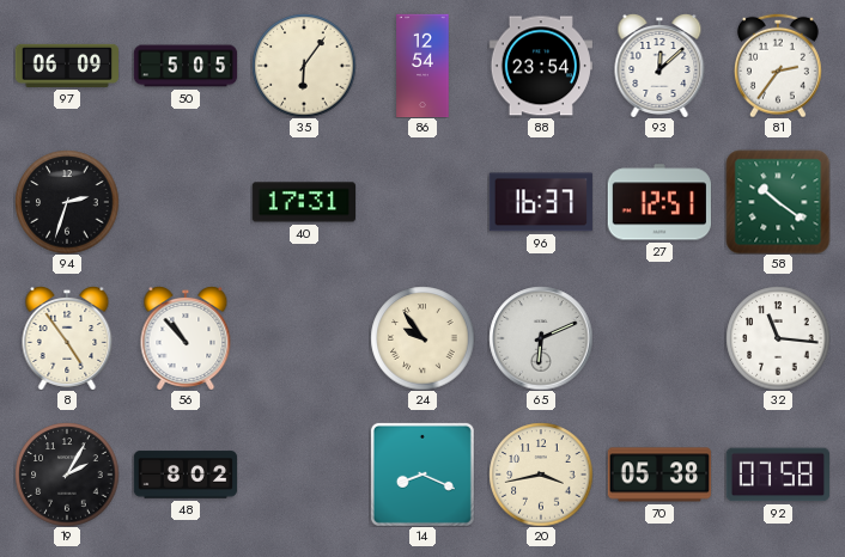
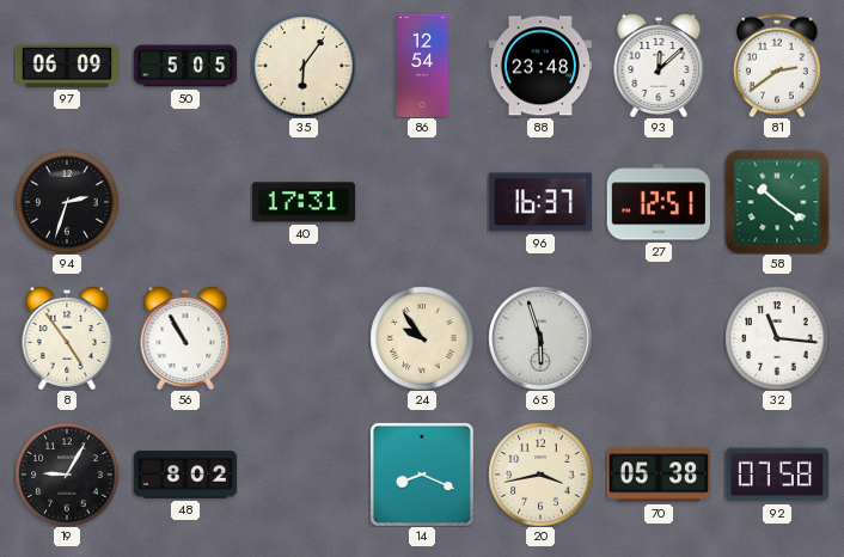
88: 23:54 -> 23:48
81: 2:36 -> 2:39
56: 10:53 -> 10:55
65: 6:11 -> 5:57
19: 2:05 -> 9:05
